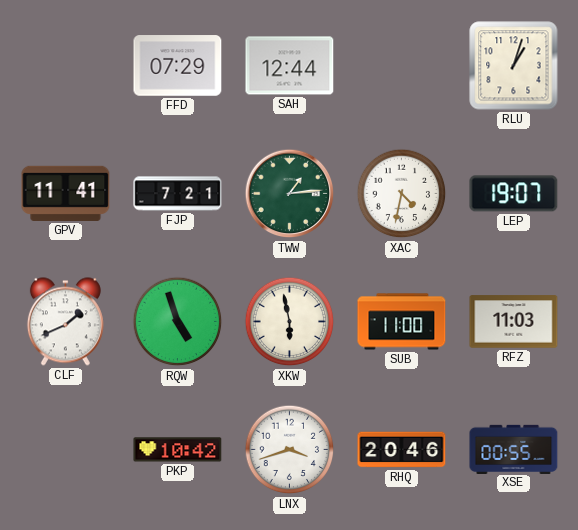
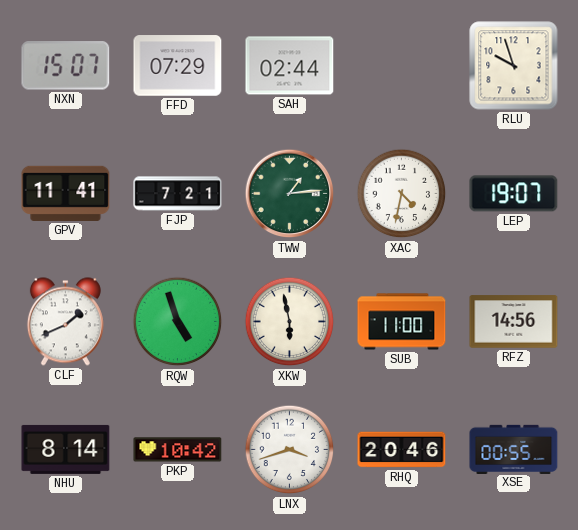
NXN: none -> 15:07
SAH: 12:44 -> 02:44
RLU: 1:03 -> 9:57
RFZ: 11:03 -> 14:56
NHU: none -> 8:14
